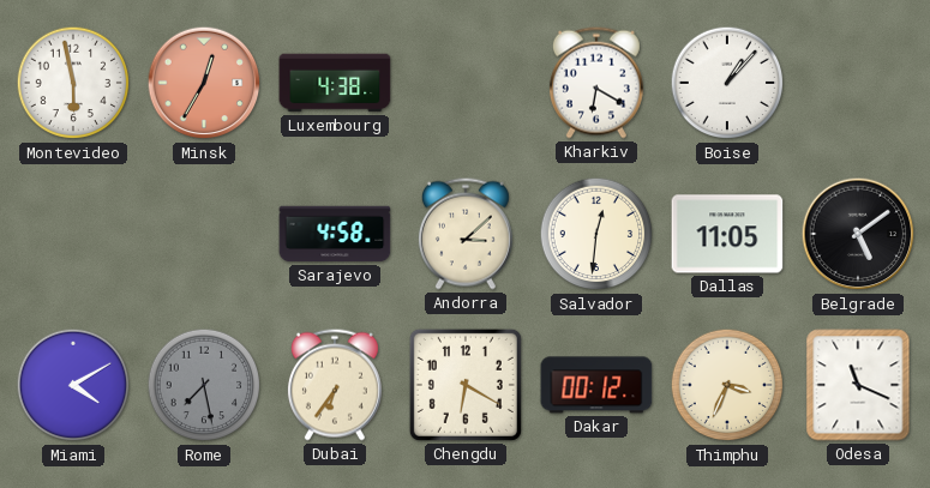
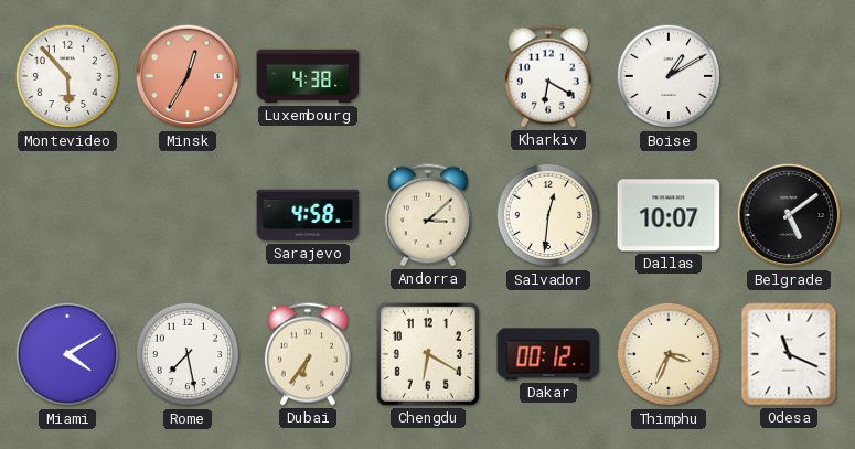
Montevideo: 5:58 -> 5:53
Boise: 1:07 -> 1:10
Dallas: 11:05 -> 10:07
Rome dial: grey -> white
